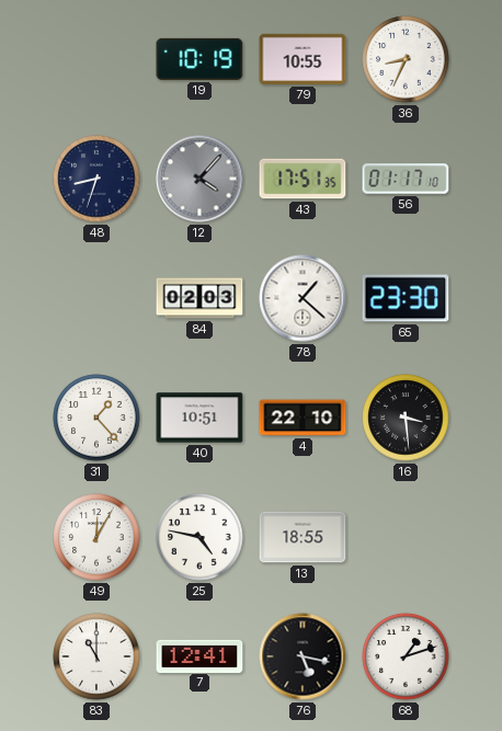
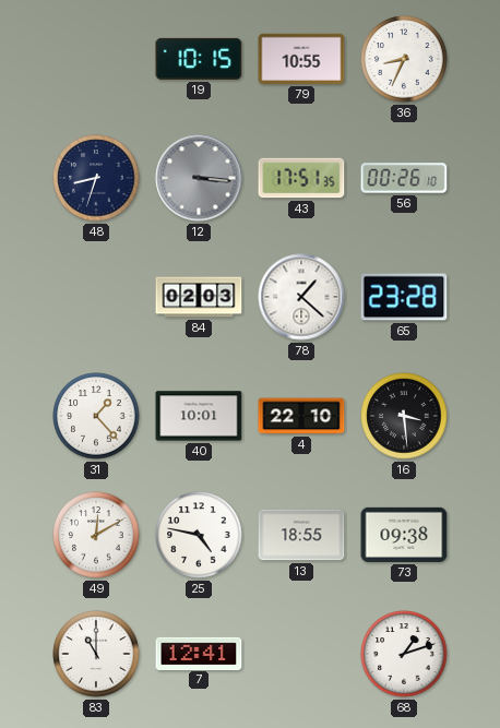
19: 10:19 -> 10:15
12: 4:07 -> 3:16
56: 01:17 -> 00:26
65: 23:30 -> 23:28
40: 10:51 -> 10:01
49: 12:05 -> 12:10
73: none -> 09:38
76: 5:17 -> none
